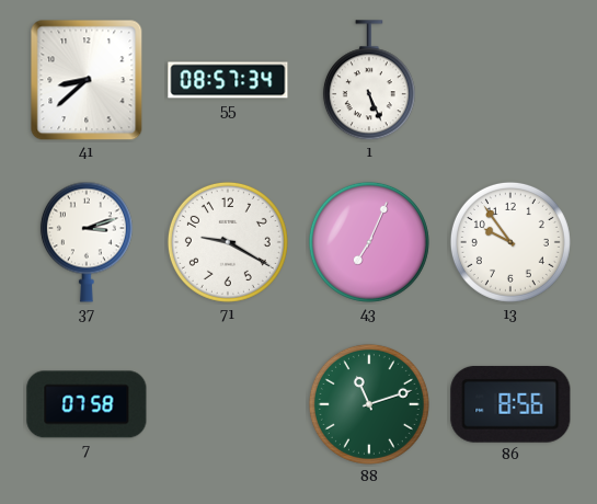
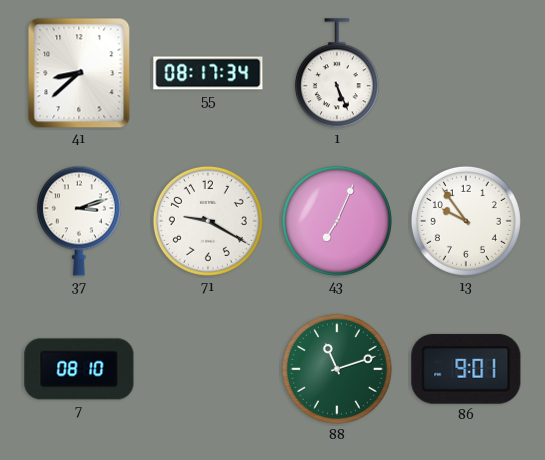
55: 08:57 -> 08:17
7: 07:58 -> 08:10
86: 8:56 -> 9:01
